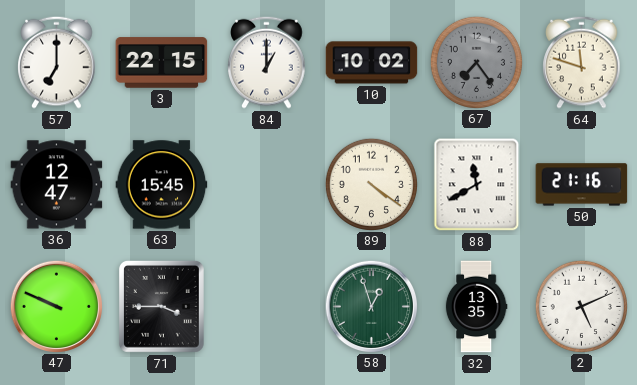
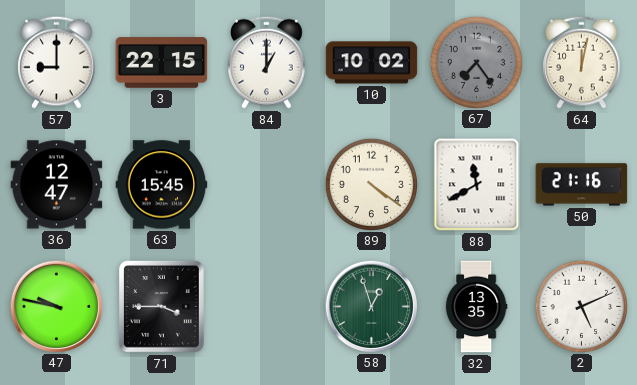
57: 7:00 -> 9:00
64: 11:48 -> 12:02
47: 9:49 -> 9:47
